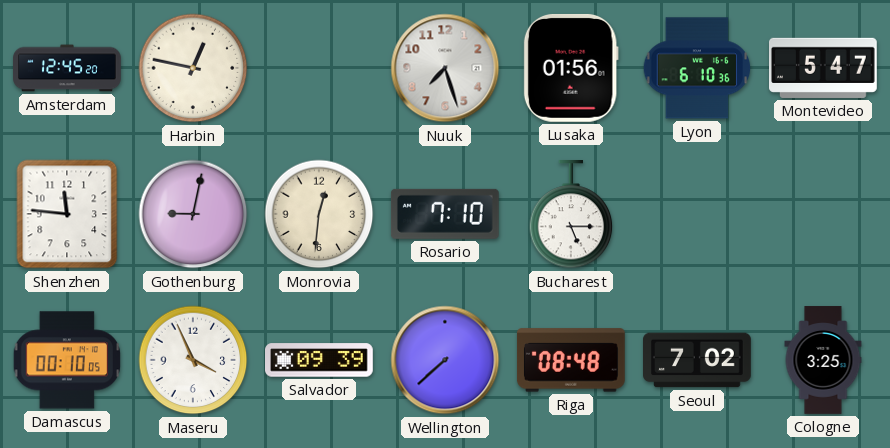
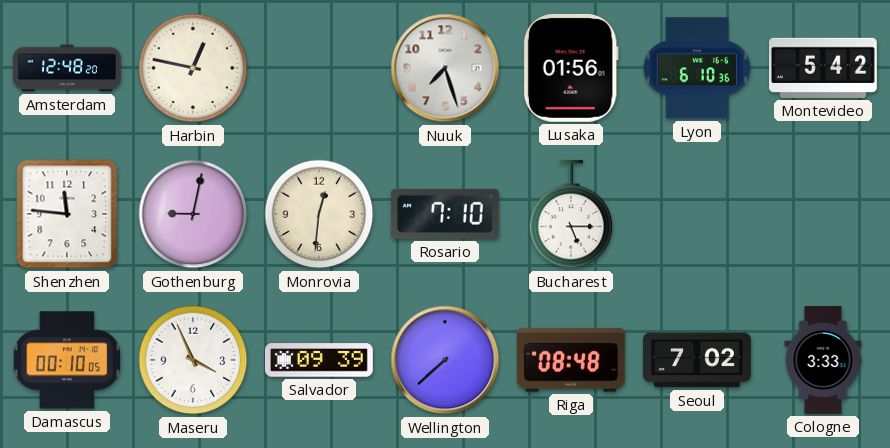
Amsterdam: 12:45 -> 12:48
Montevideo: 5:47 -> 5:42
Cologne: 3:25 -> 3:33
